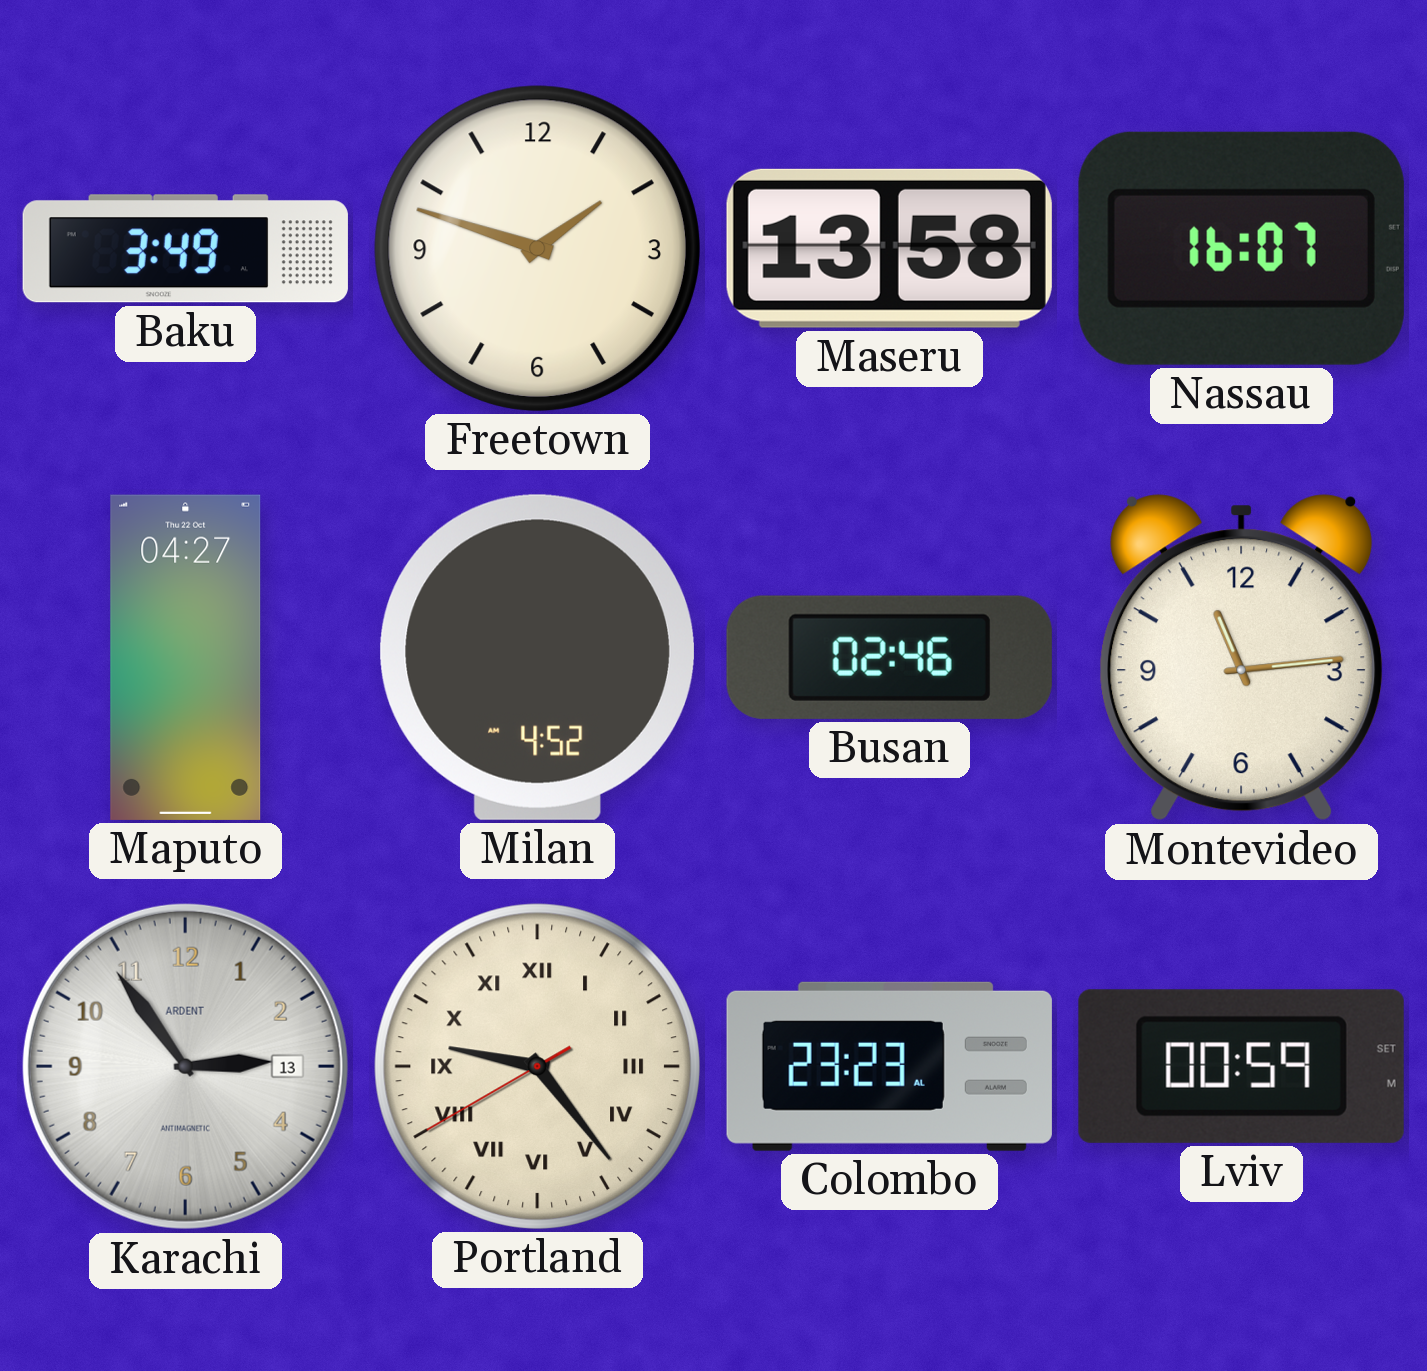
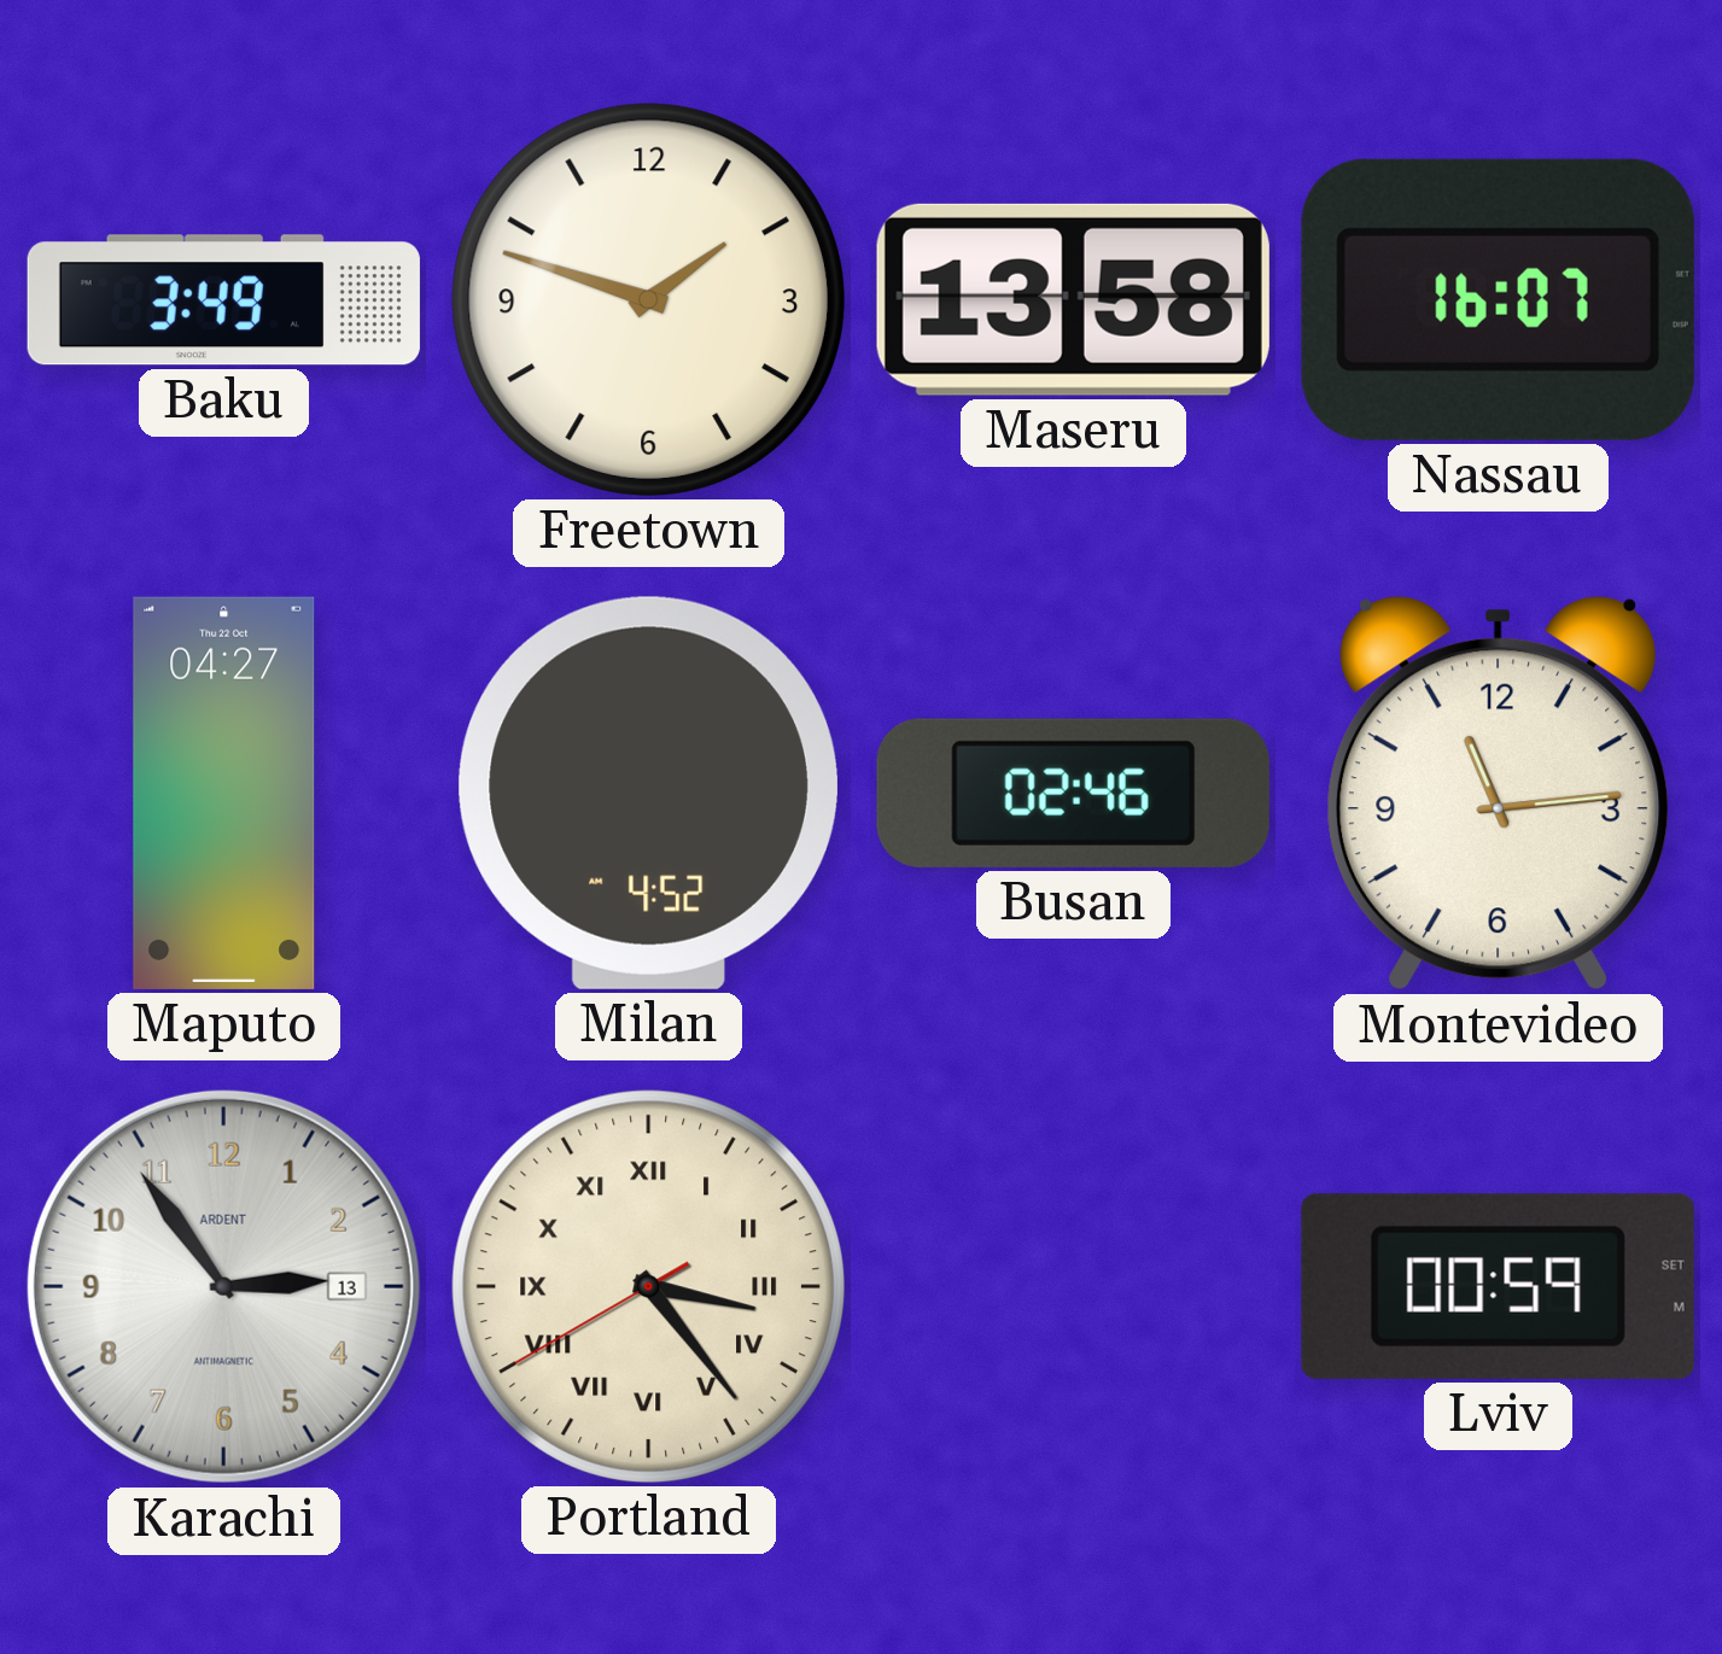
Portland: 9:23 -> 3:23
Colombo: 23:23 -> none
